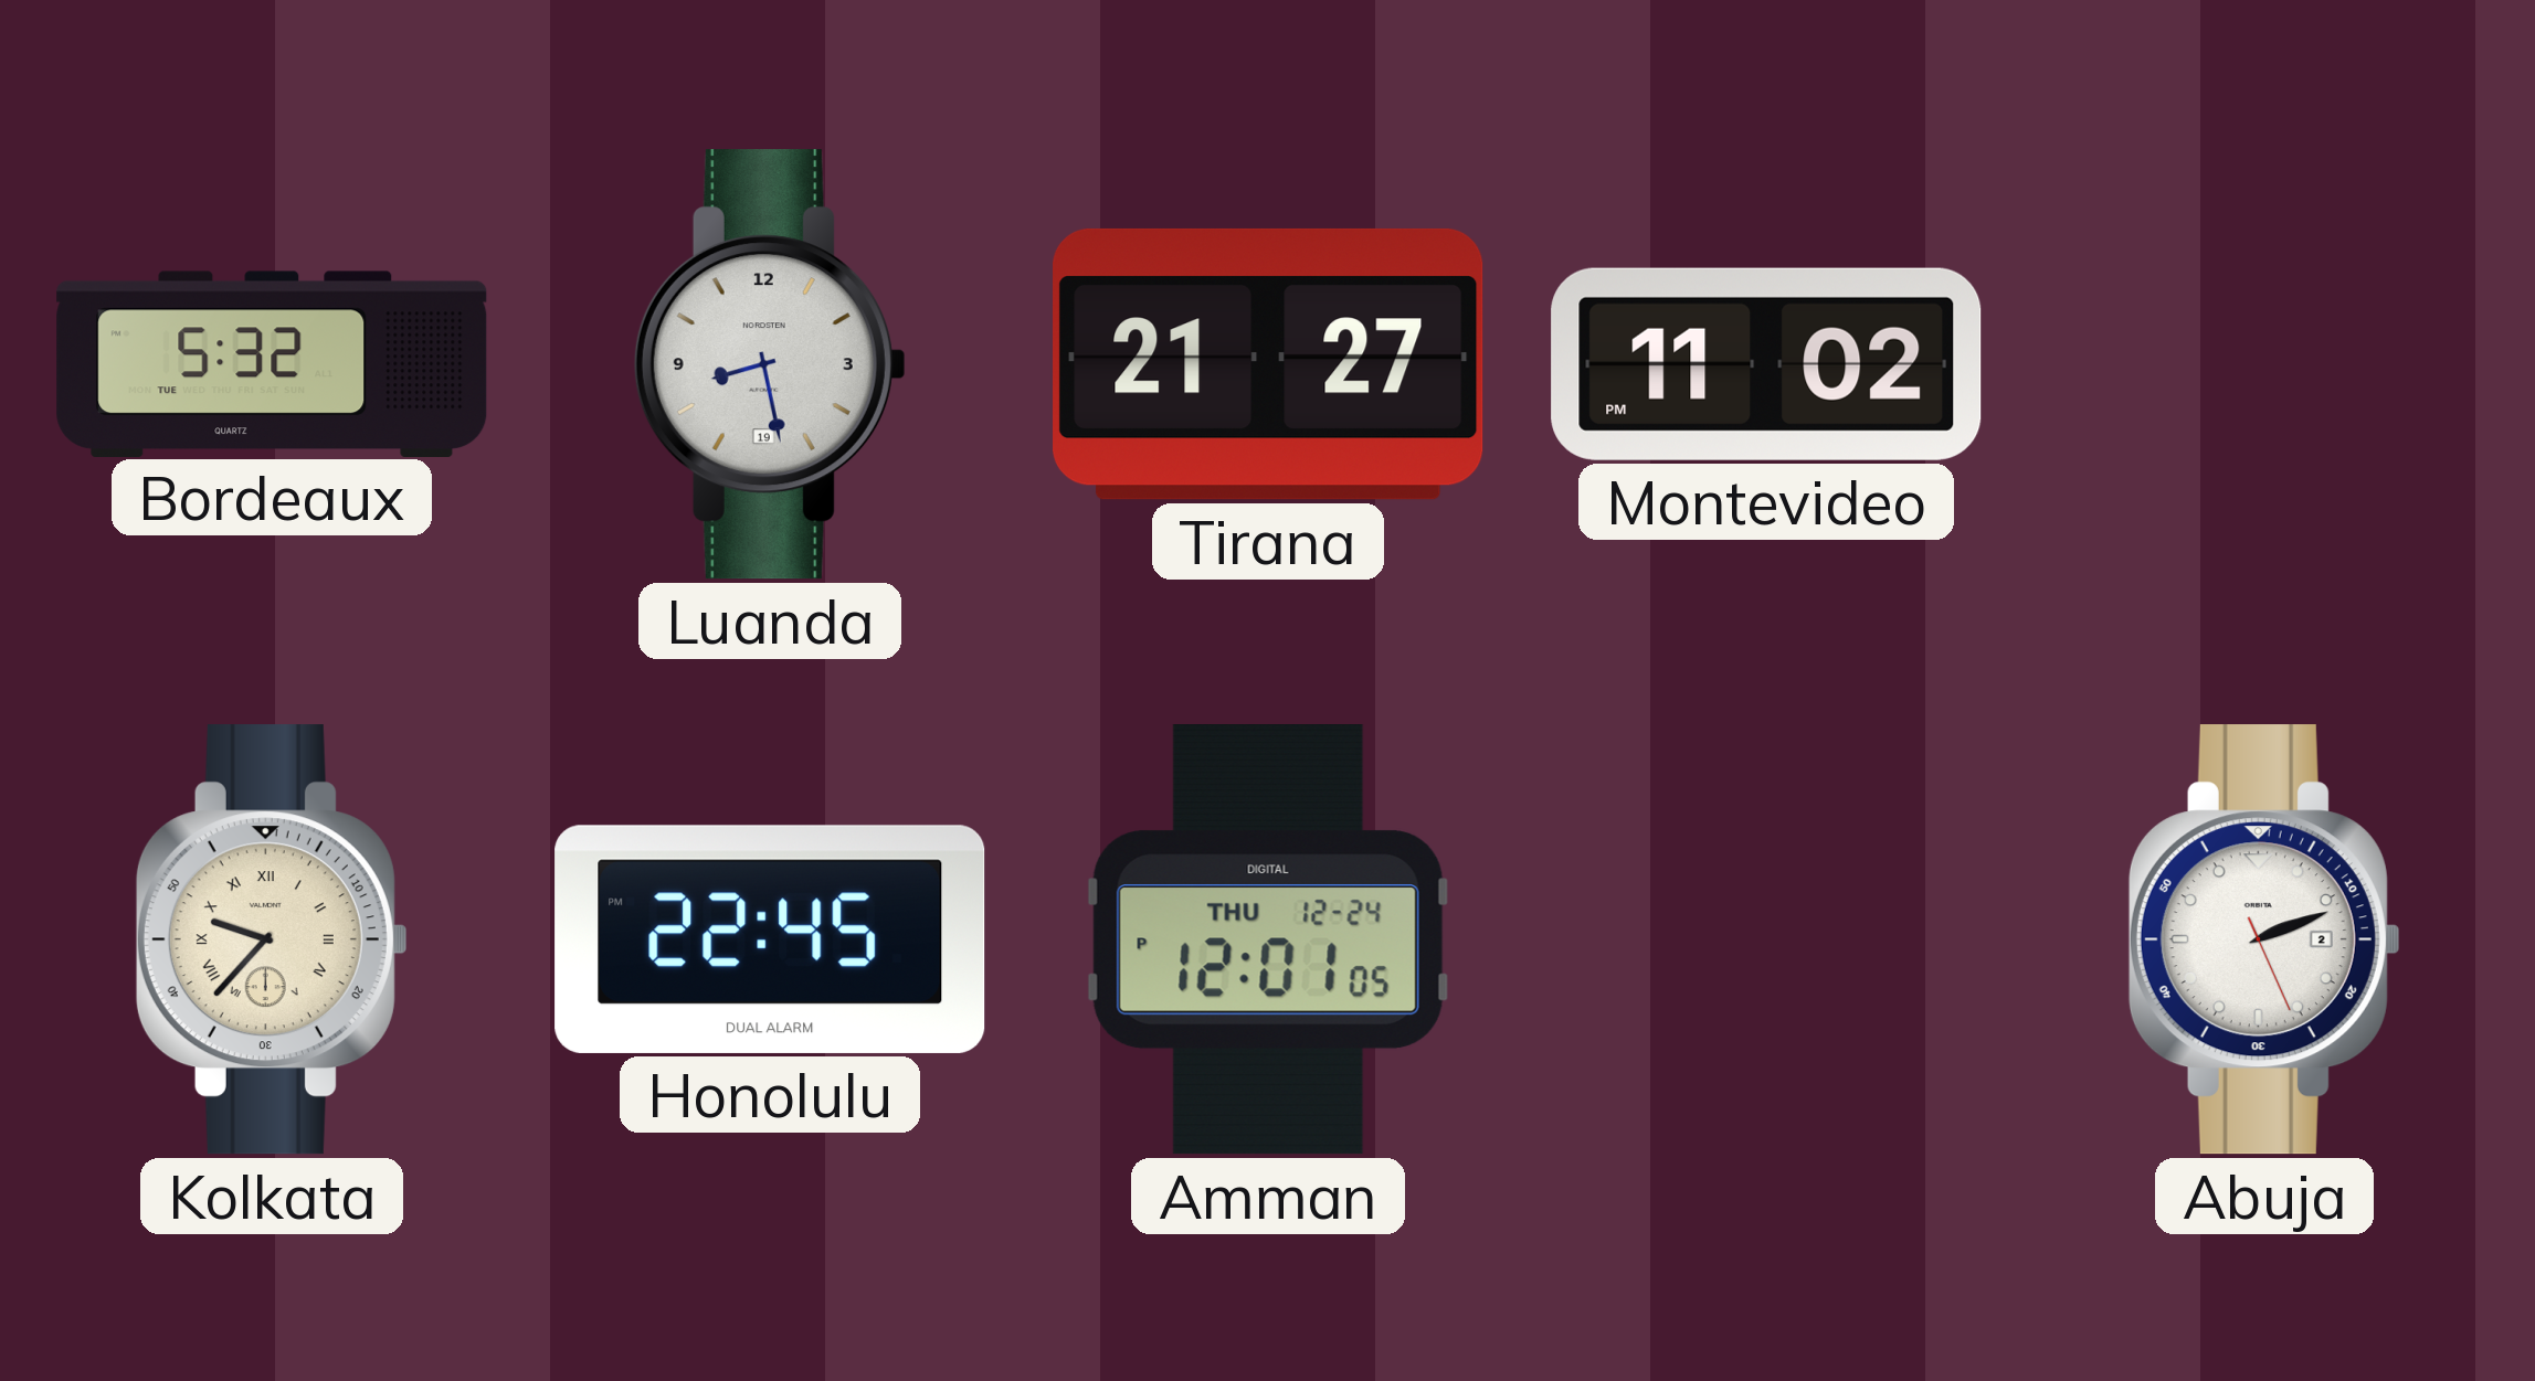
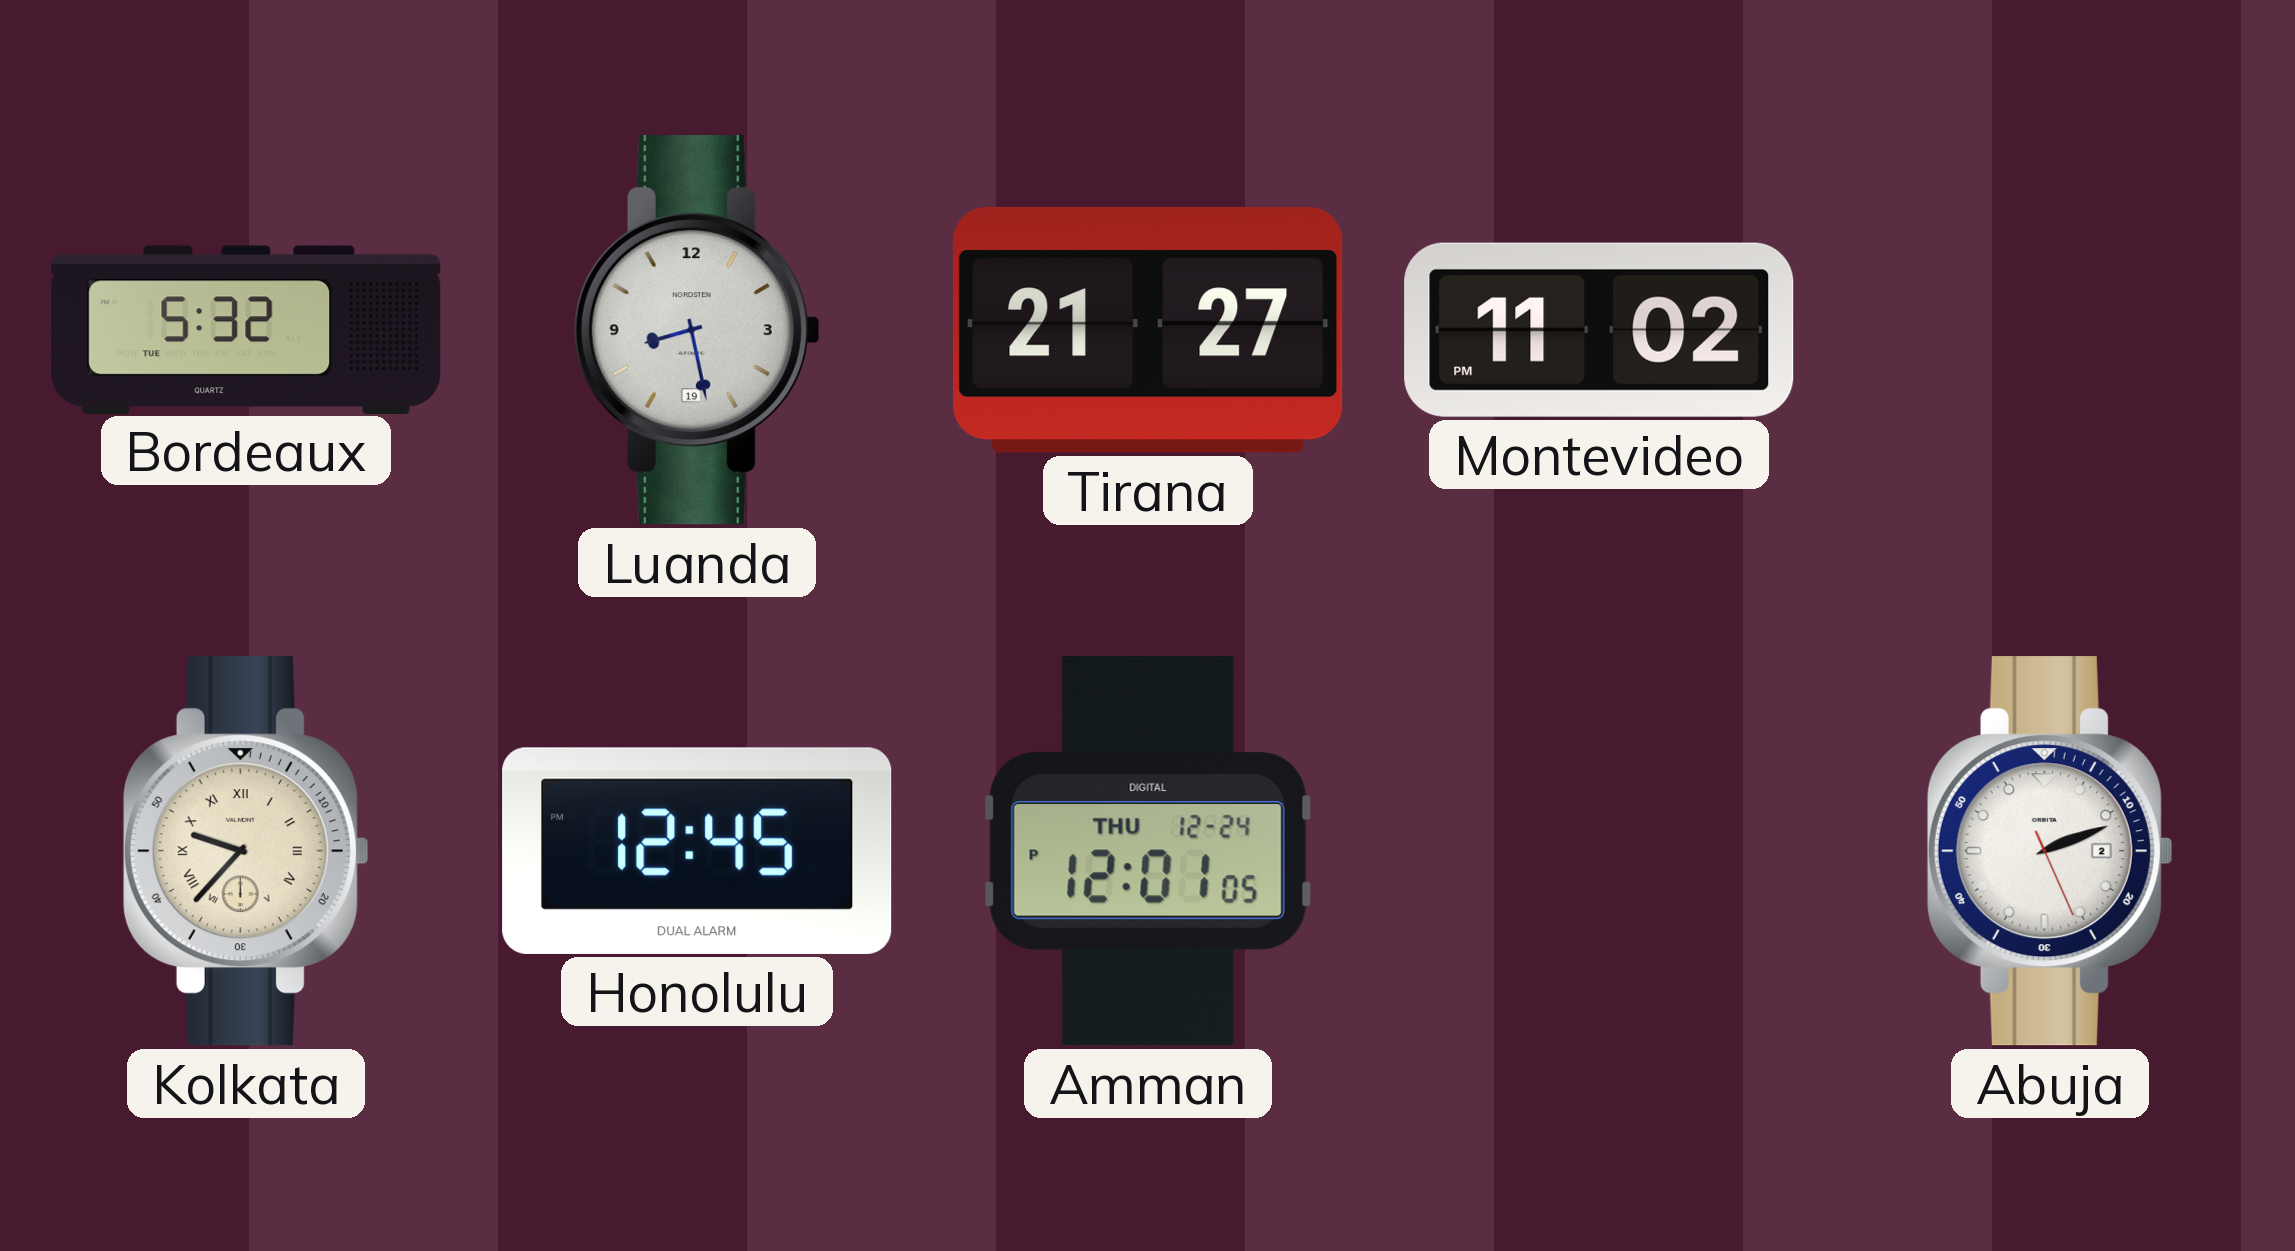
Honolulu: 22:45 -> 12:45
